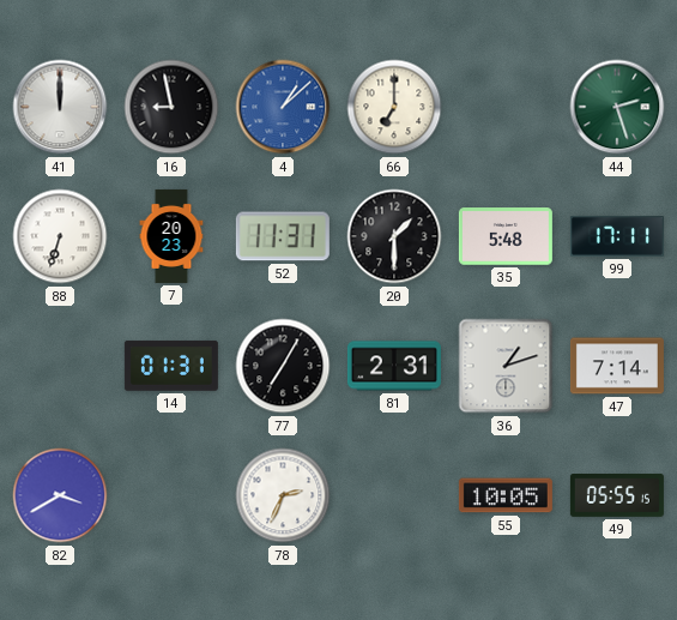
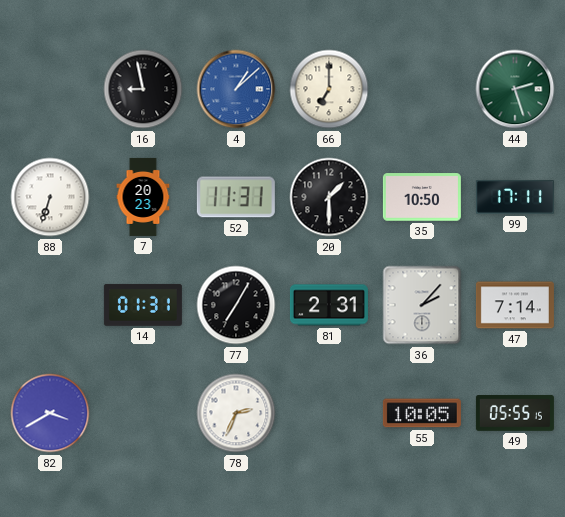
41: 12:00 -> none
35: 5:48 -> 10:50
36: 1:12 -> 2:07
